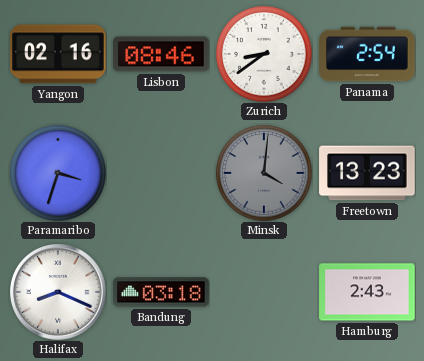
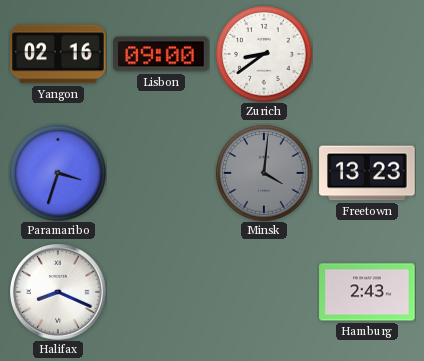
Lisbon: 08:46 -> 09:00
Panama: 2:54 -> none
Bandung: 03:18 -> none
